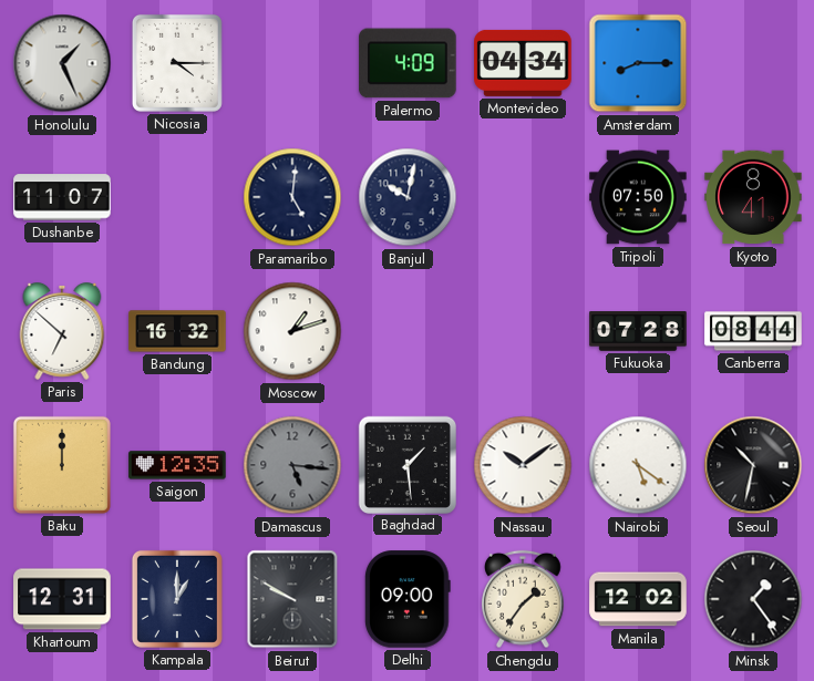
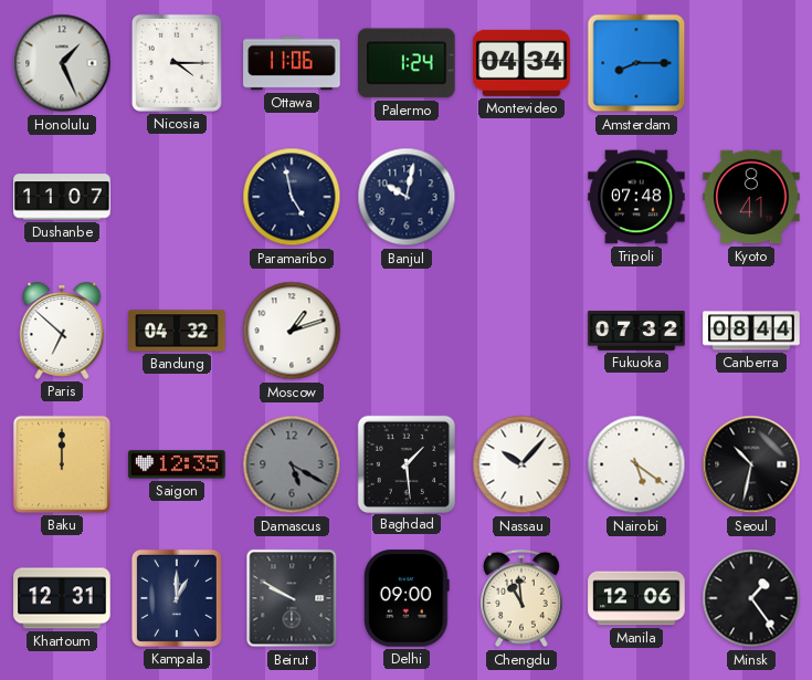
Ottawa: none -> 11:06
Palermo: 4:09 -> 1:24
Paramaribo: 5:01 -> 4:58
Tripoli: 07:50 -> 07:48
Bandung: 16:32 -> 04:32
Fukuoka: 07:28 -> 07:32
Damascus: 5:16 -> 5:20
Nassau: 10:09 -> 10:07
Chengdu: 1:36 -> 10:59
Manila: 12:02 -> 12:06
